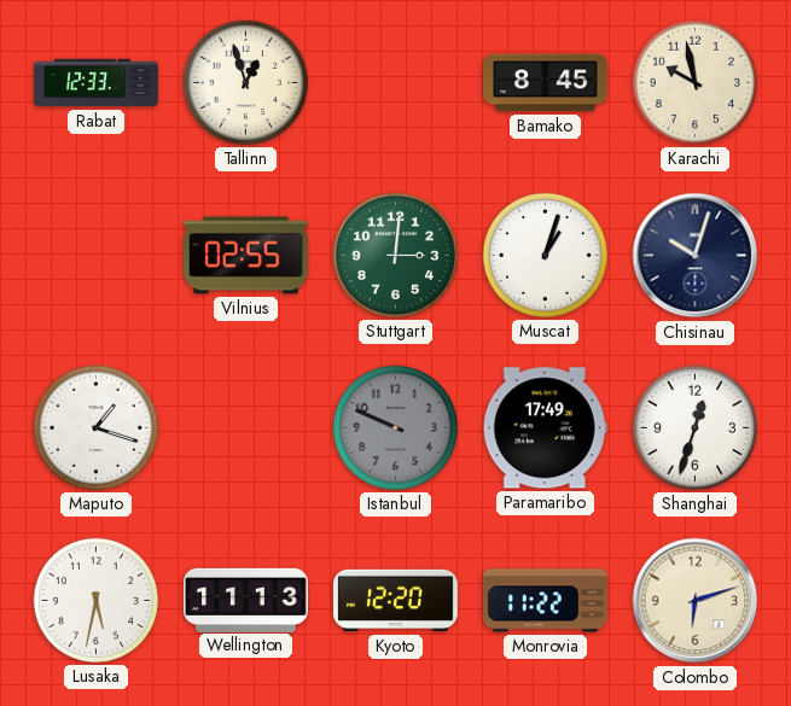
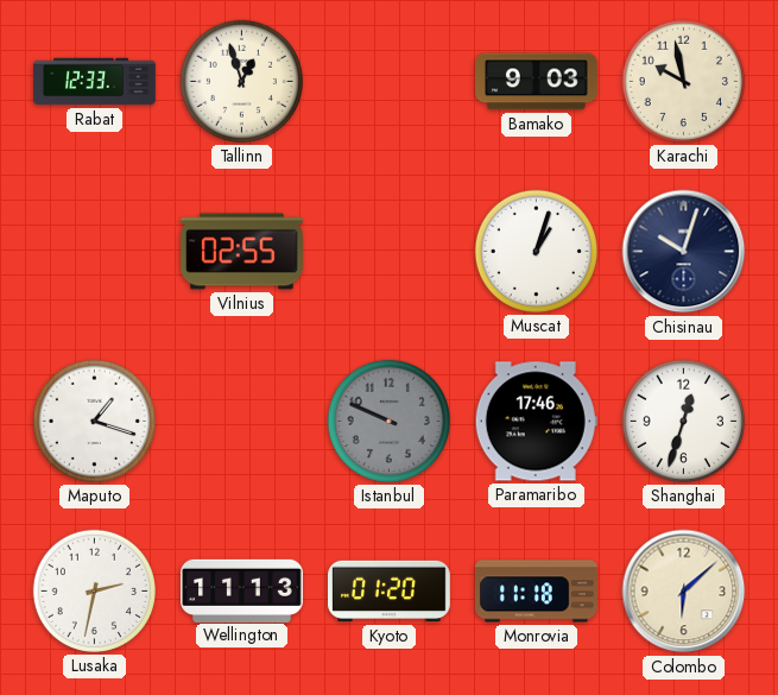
Bamako: 8:45 -> 9:03
Stuttgart: 3:01 -> none
Paramaribo: 17:49 -> 17:46
Lusaka: 5:32 -> 2:32
Kyoto: 12:20 -> 01:20
Monrovia: 11:22 -> 11:18
Colombo: 6:12 -> 6:08
